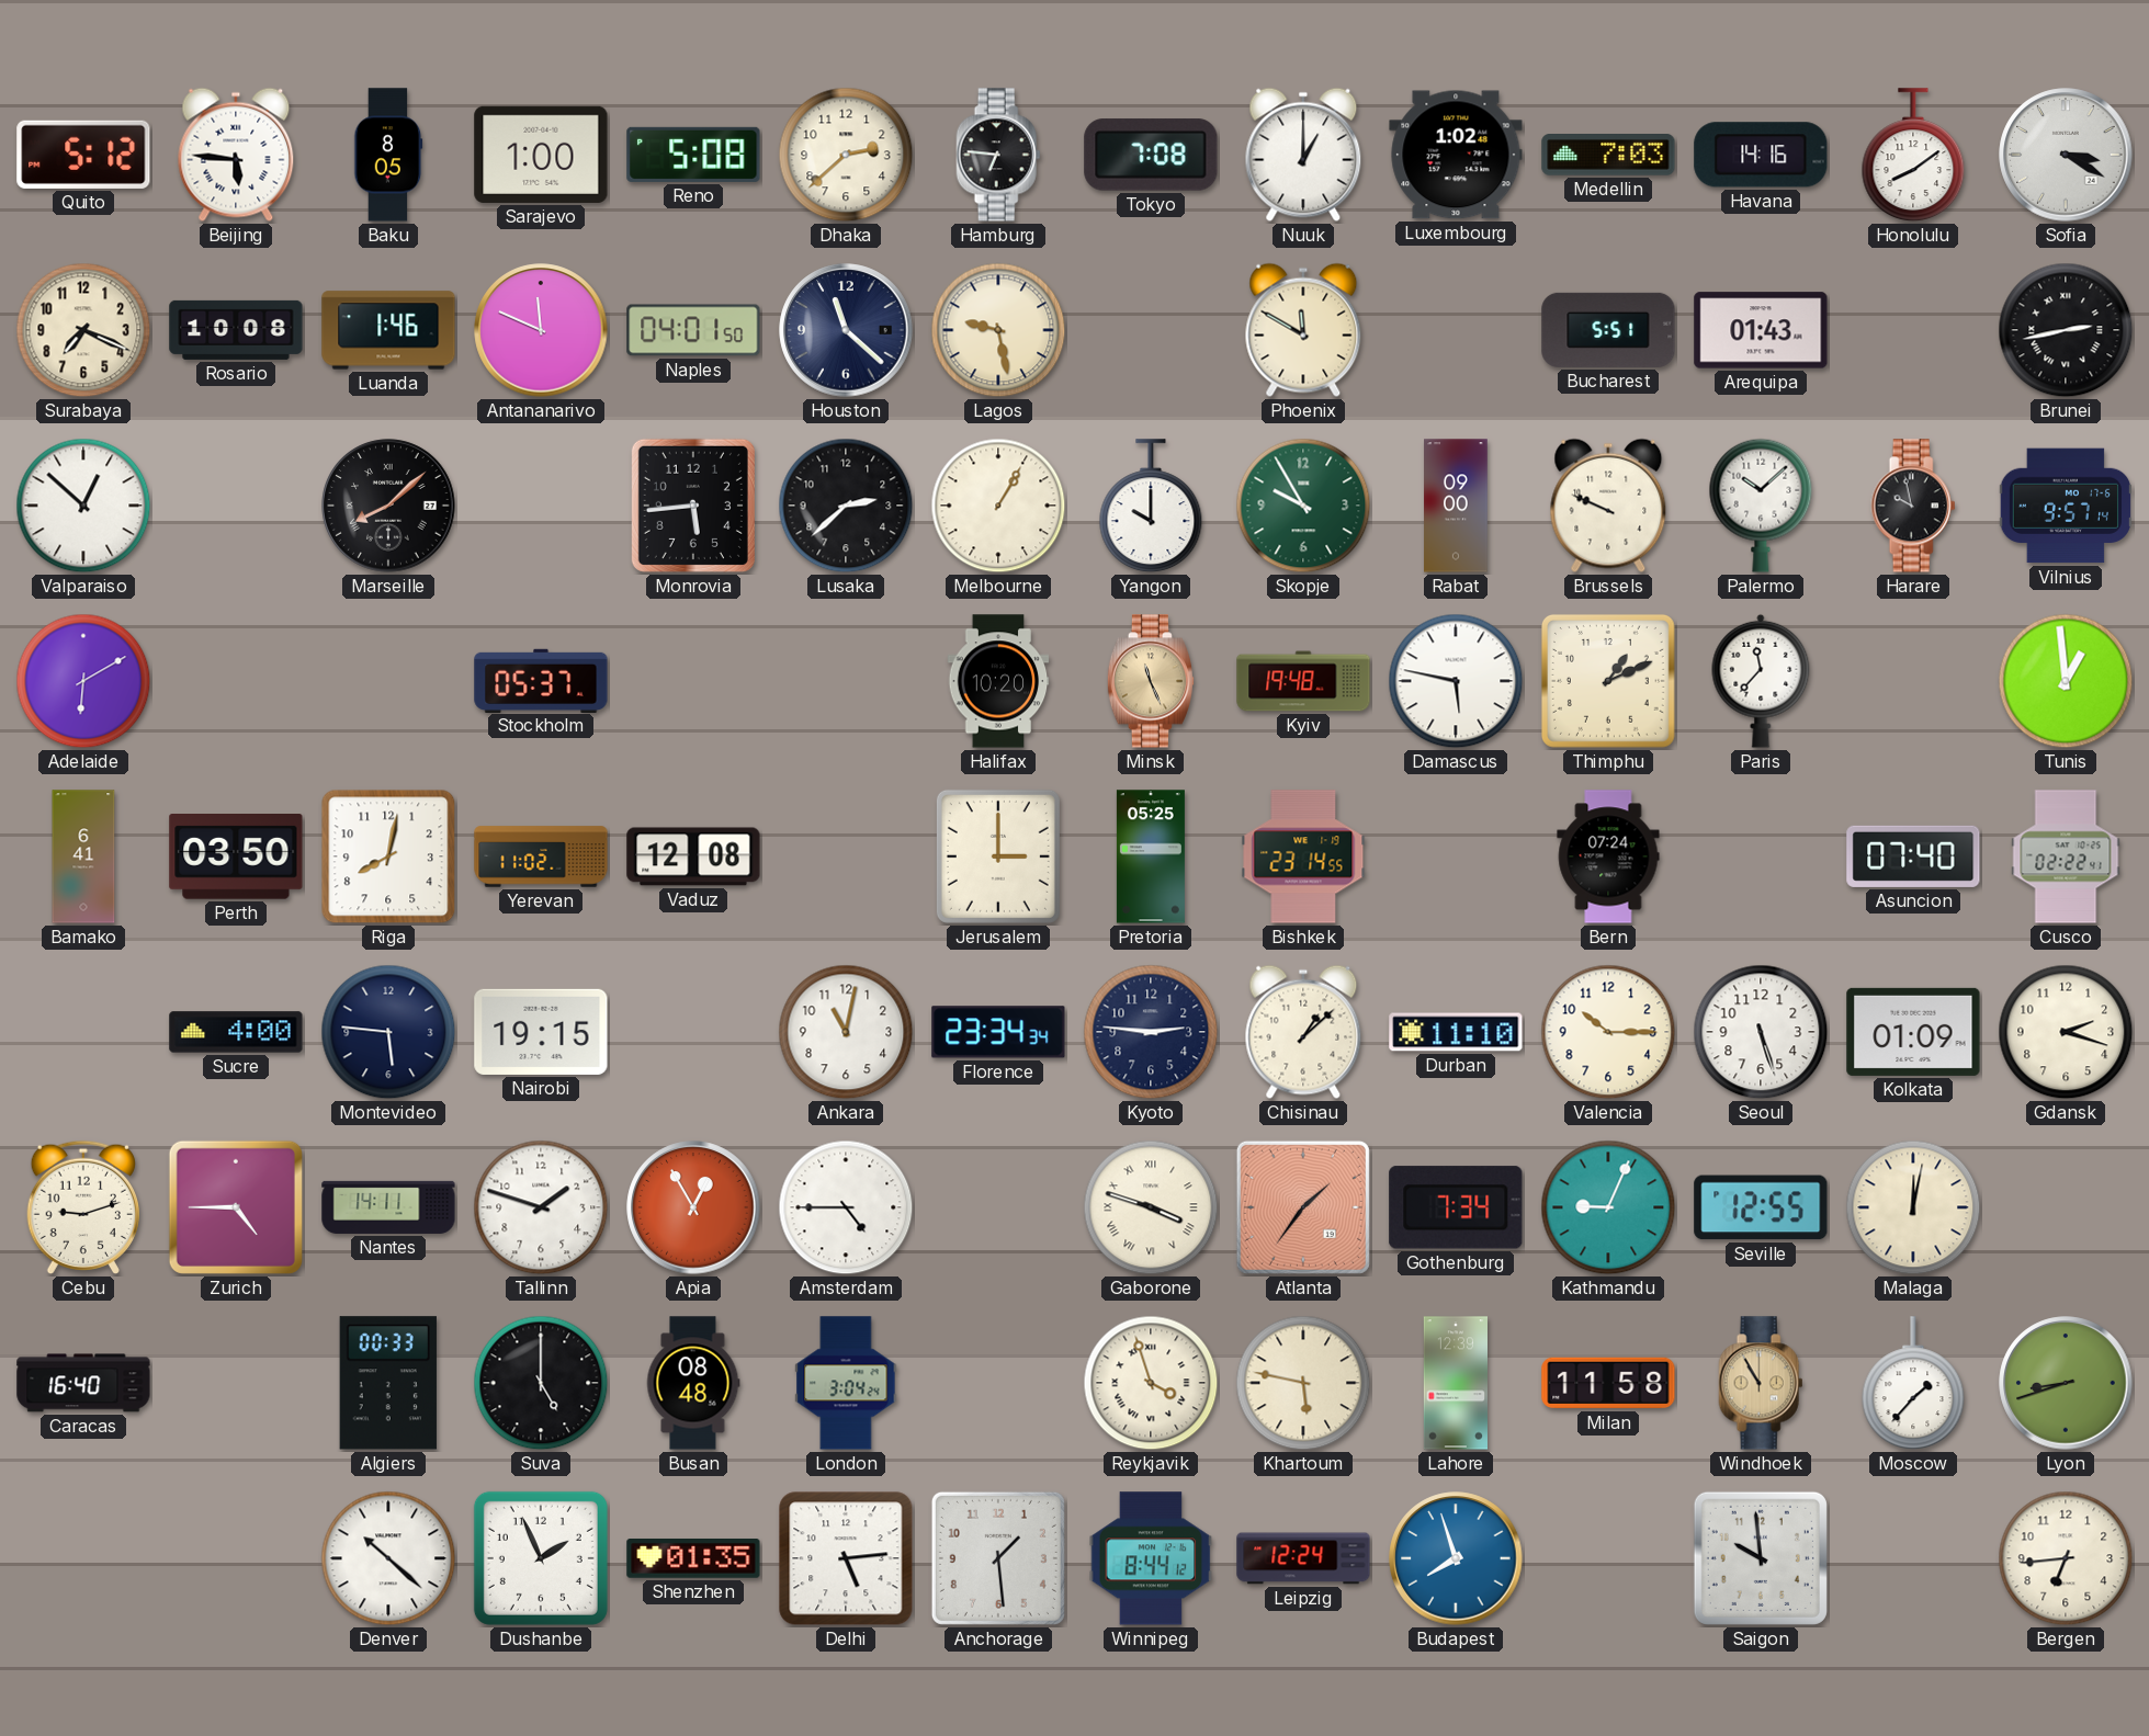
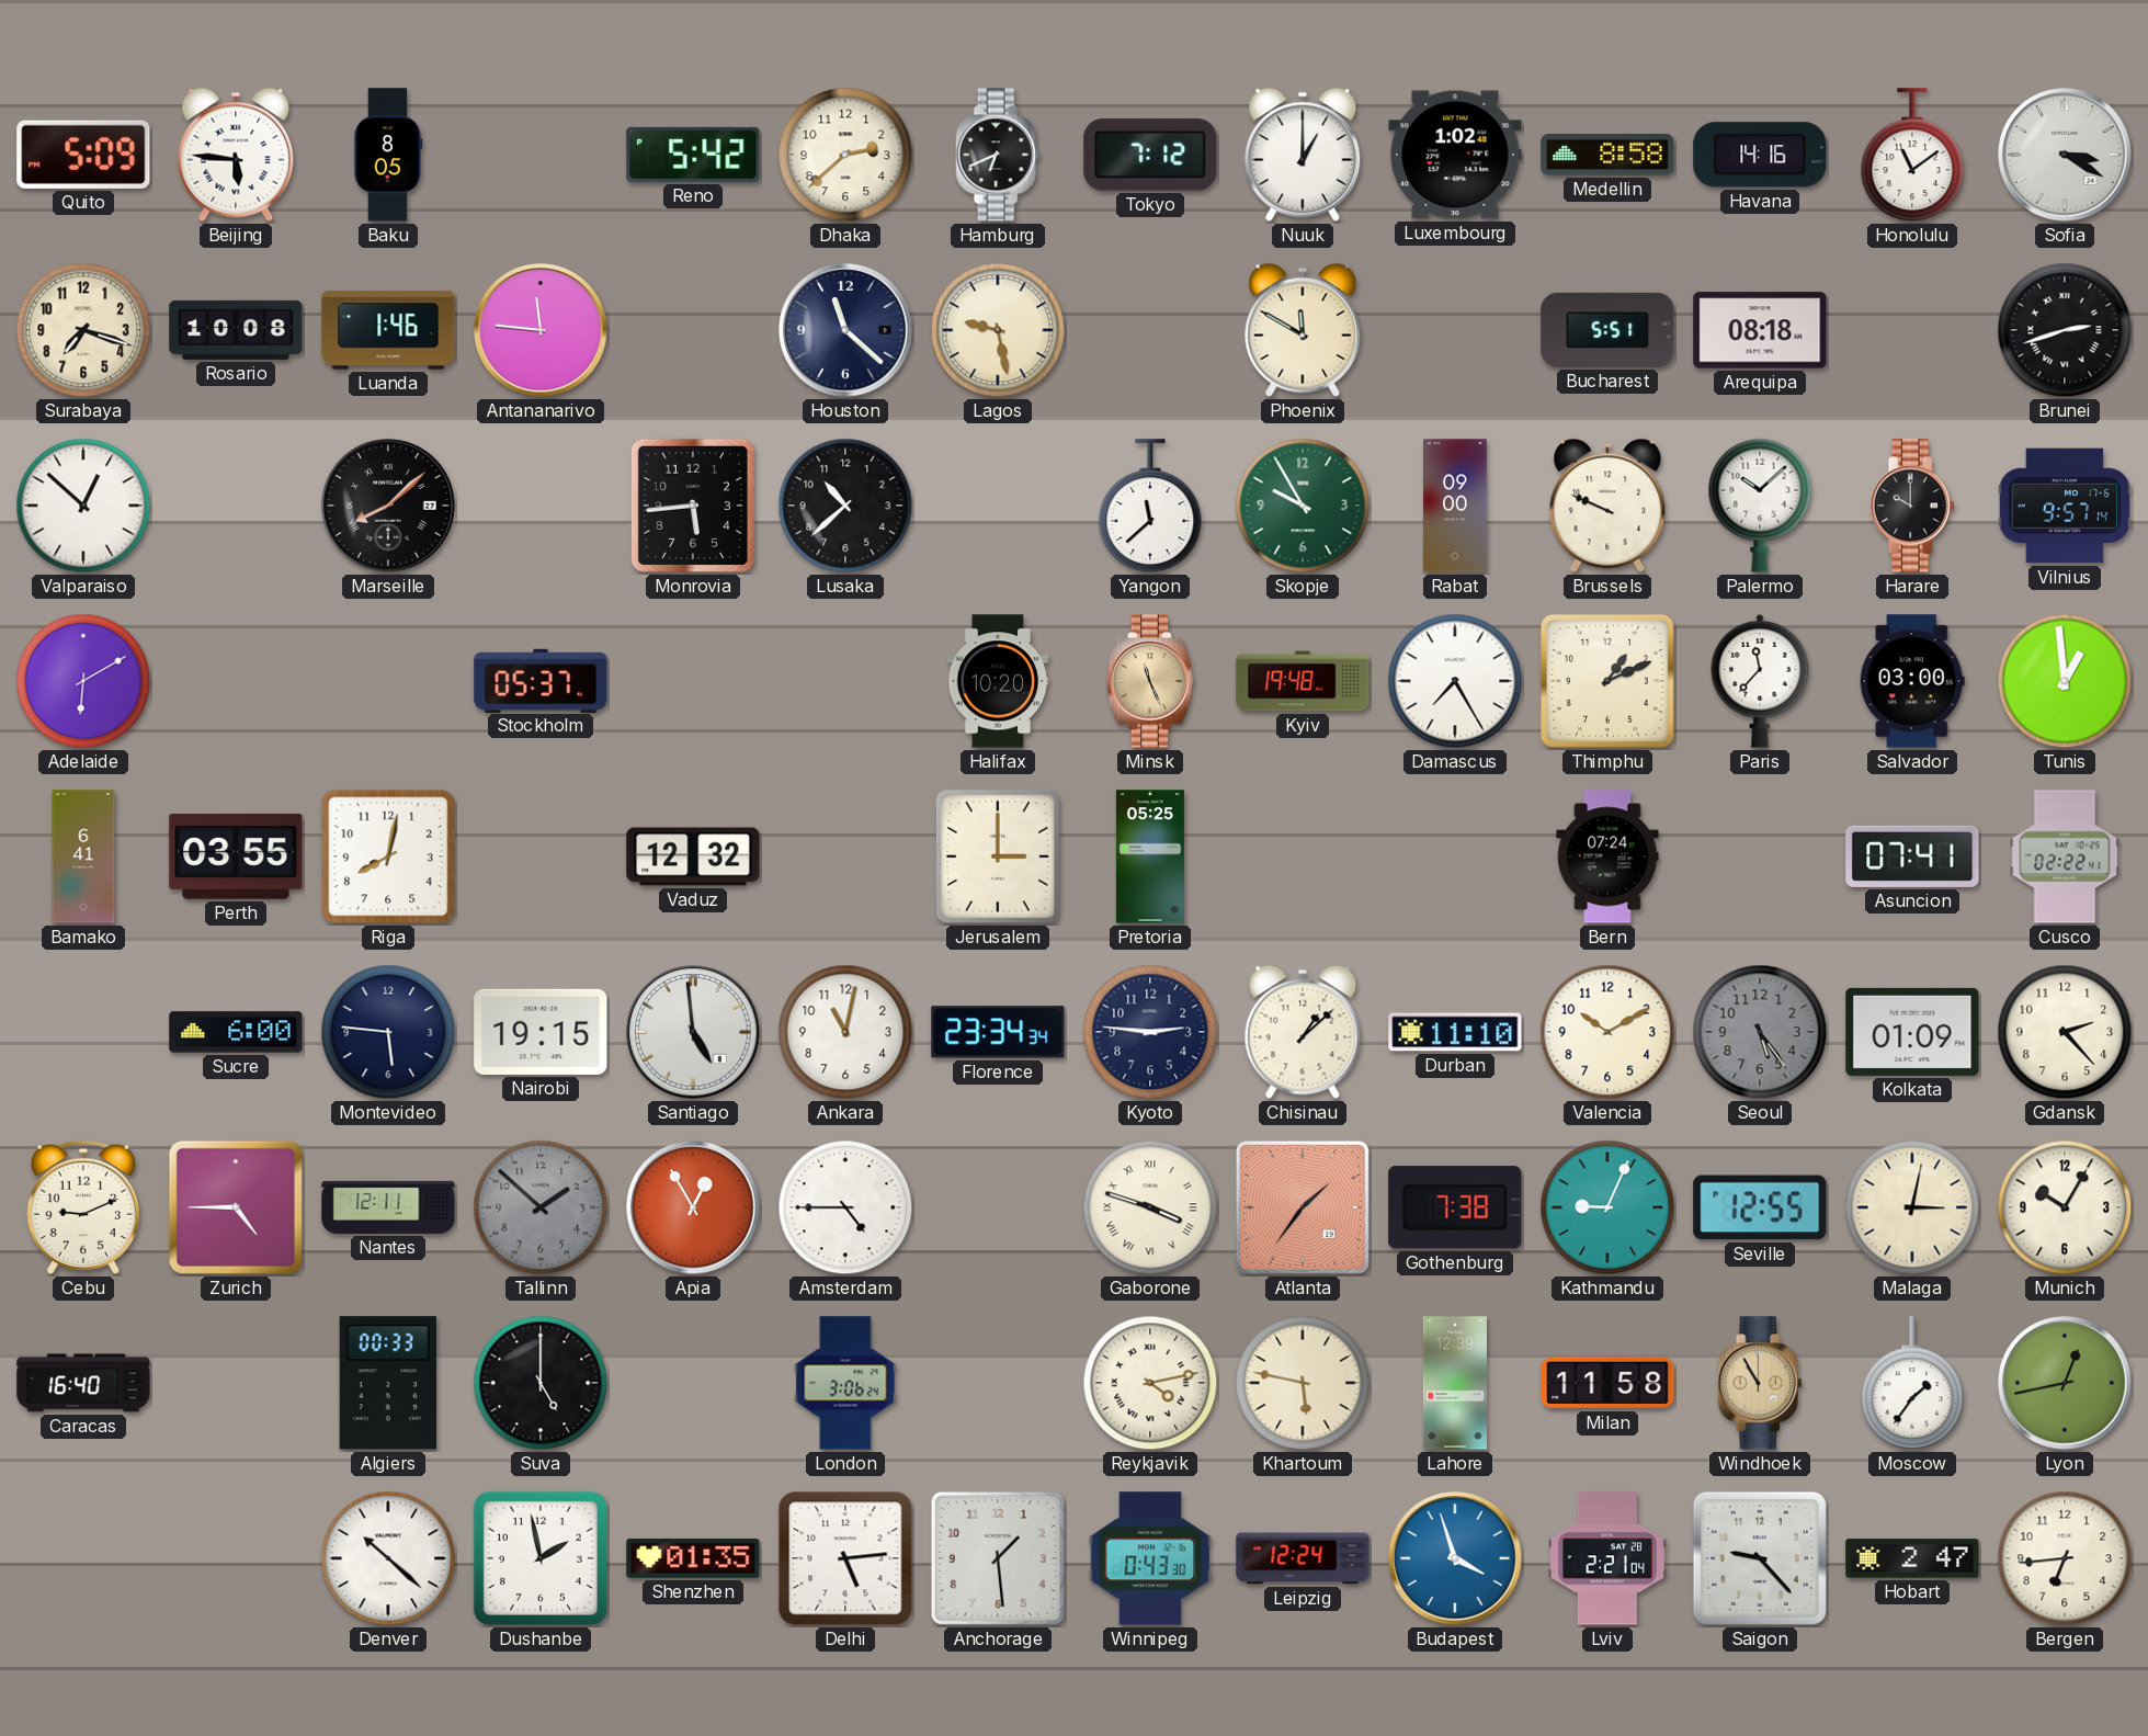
Quito: 5:12 -> 5:09
Sarajevo: 1:00 -> none
Reno: 5:08 -> 5:42
Hamburg: 6:46 -> 6:41
Tokyo: 7:08 -> 7:12
Medellin: 7:03 -> 8:58
Honolulu: 8:09 -> 11:09
Surabaya: 7:19 -> 7:18
Antananarivo: 11:49 -> 11:46
Naples: 04:01 -> none
Arequipa: 01:43 -> 08:18
Brunei: 2:43 -> 2:42
Lusaka: 2:38 -> 10:38
Melbourne: 1:05 -> none
Yangon: 10:00 -> 11:38
Harare: 9:58 -> 10:00
Damascus: 5:47 -> 7:25
Salvador: none -> 03:00
Perth: 03:50 -> 03:55
Yerevan: 11:02 -> none
Vaduz: 12:08 -> 12:32
Bishkek: 23:14 -> none
Asuncion: 07:40 -> 07:41
Sucre: 4:00 -> 6:00
Santiago: none -> 4:59
Valencia: 10:15 -> 10:10
Seoul: 5:27 -> 5:24
Seoul dial: white -> grey
Gdansk: 2:18 -> 2:23
Cebu: 9:12 -> 9:11
Nantes: 14:11 -> 12:11
Tallinn: 1:48 -> 1:52
Tallinn dial: white -> grey
Gothenburg: 7:34 -> 7:38
Malaga: 12:02 -> 3:02
Munich: none -> 10:05
Busan: 08:48 -> none
London: 3:04 -> 3:06
Reykjavik: 3:57 -> 4:13
Moscow: 1:37 -> 1:36
Lyon: 8:42 -> 12:43
Dushanbe: 1:56 -> 1:58
Winnipeg: 8:44 -> 0:43
Budapest: 7:57 -> 3:57
Lviv: none -> 2:21
Saigon: 9:59 -> 9:23
Hobart: none -> 2:47
